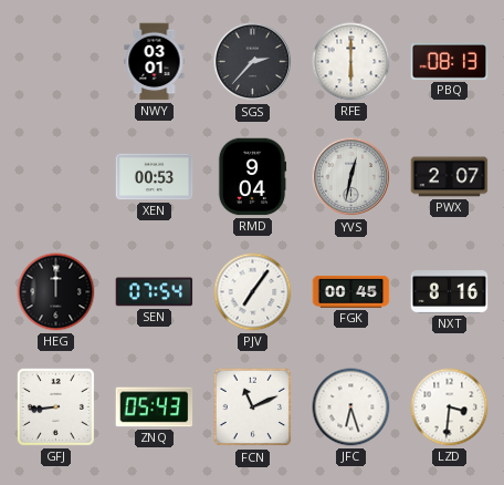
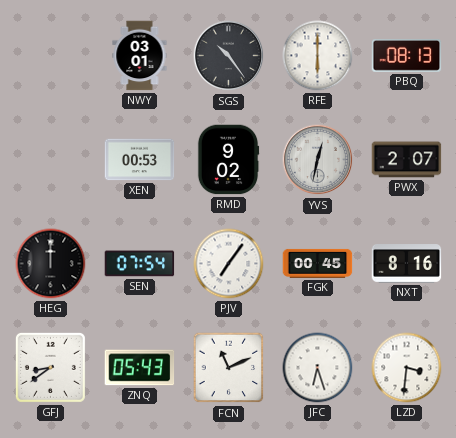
SGS: 2:37 -> 10:24
RMD: 9:04 -> 9:02
GFJ: 8:44 -> 8:39
